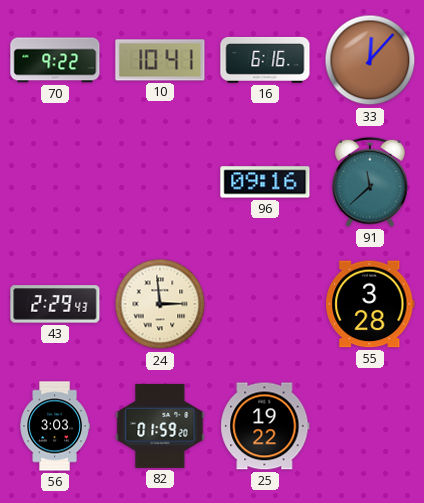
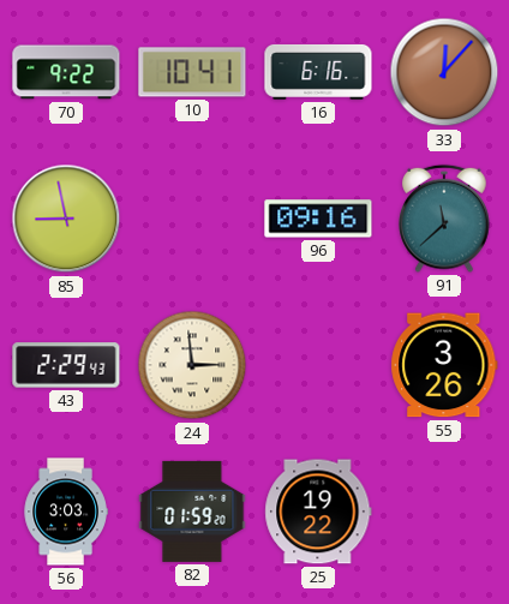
85: none -> 8:58
55: 3:28 -> 3:26
